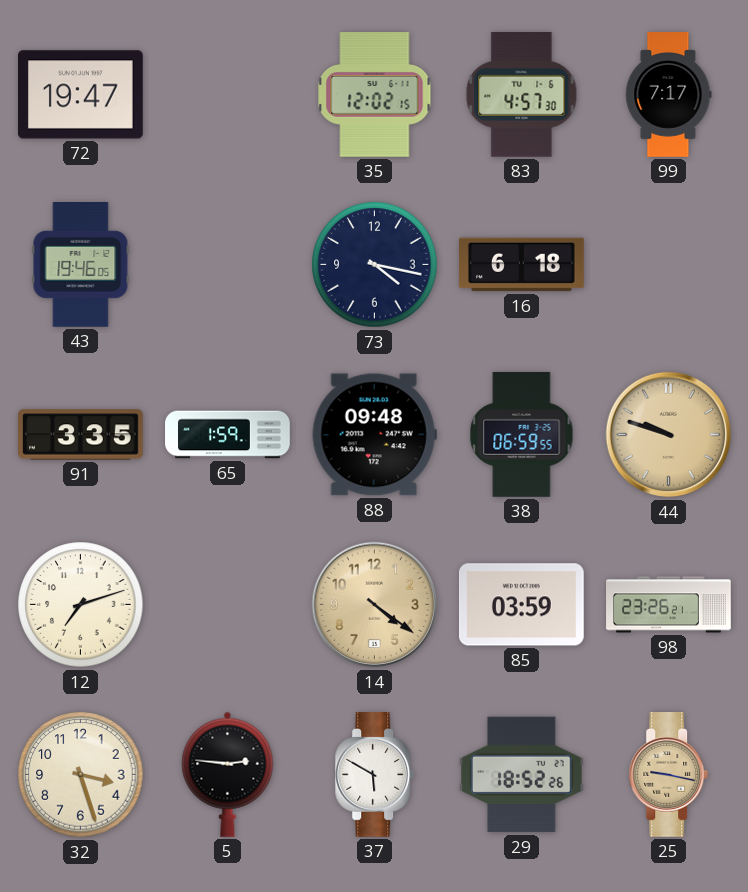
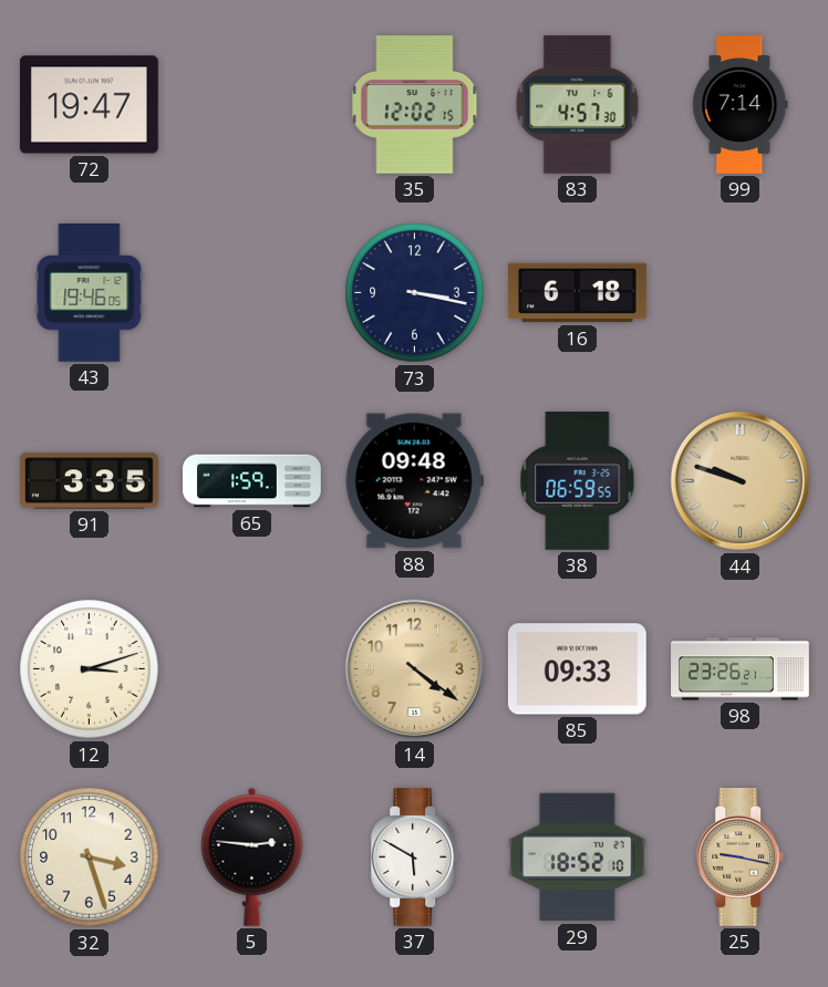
99: 7:17 -> 7:14
73: 4:17 -> 3:17
12: 7:12 -> 3:12
85: 03:59 -> 09:33
29: 18:52:26 -> 18:52:10
